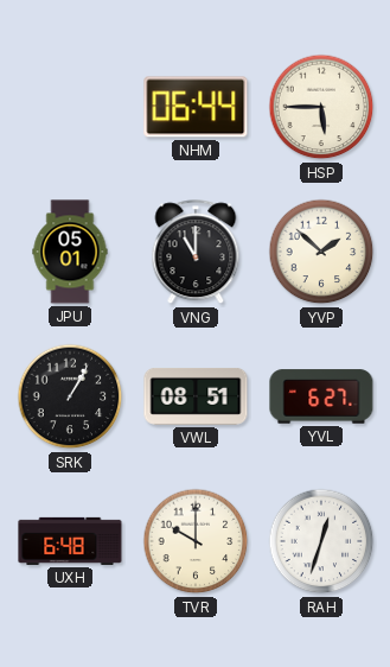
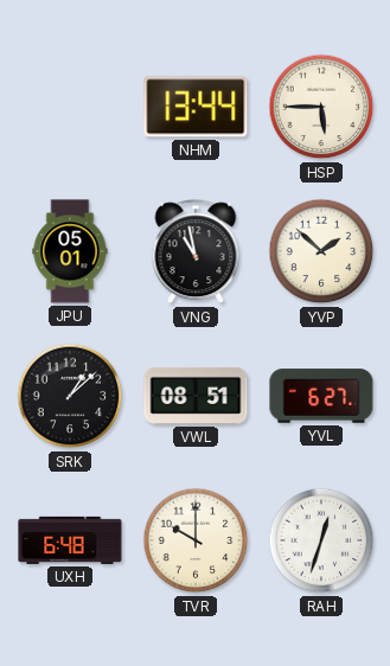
NHM: 06:44 -> 13:44
VNG: 11:00 -> 10:58
SRK: 1:05 -> 1:08
